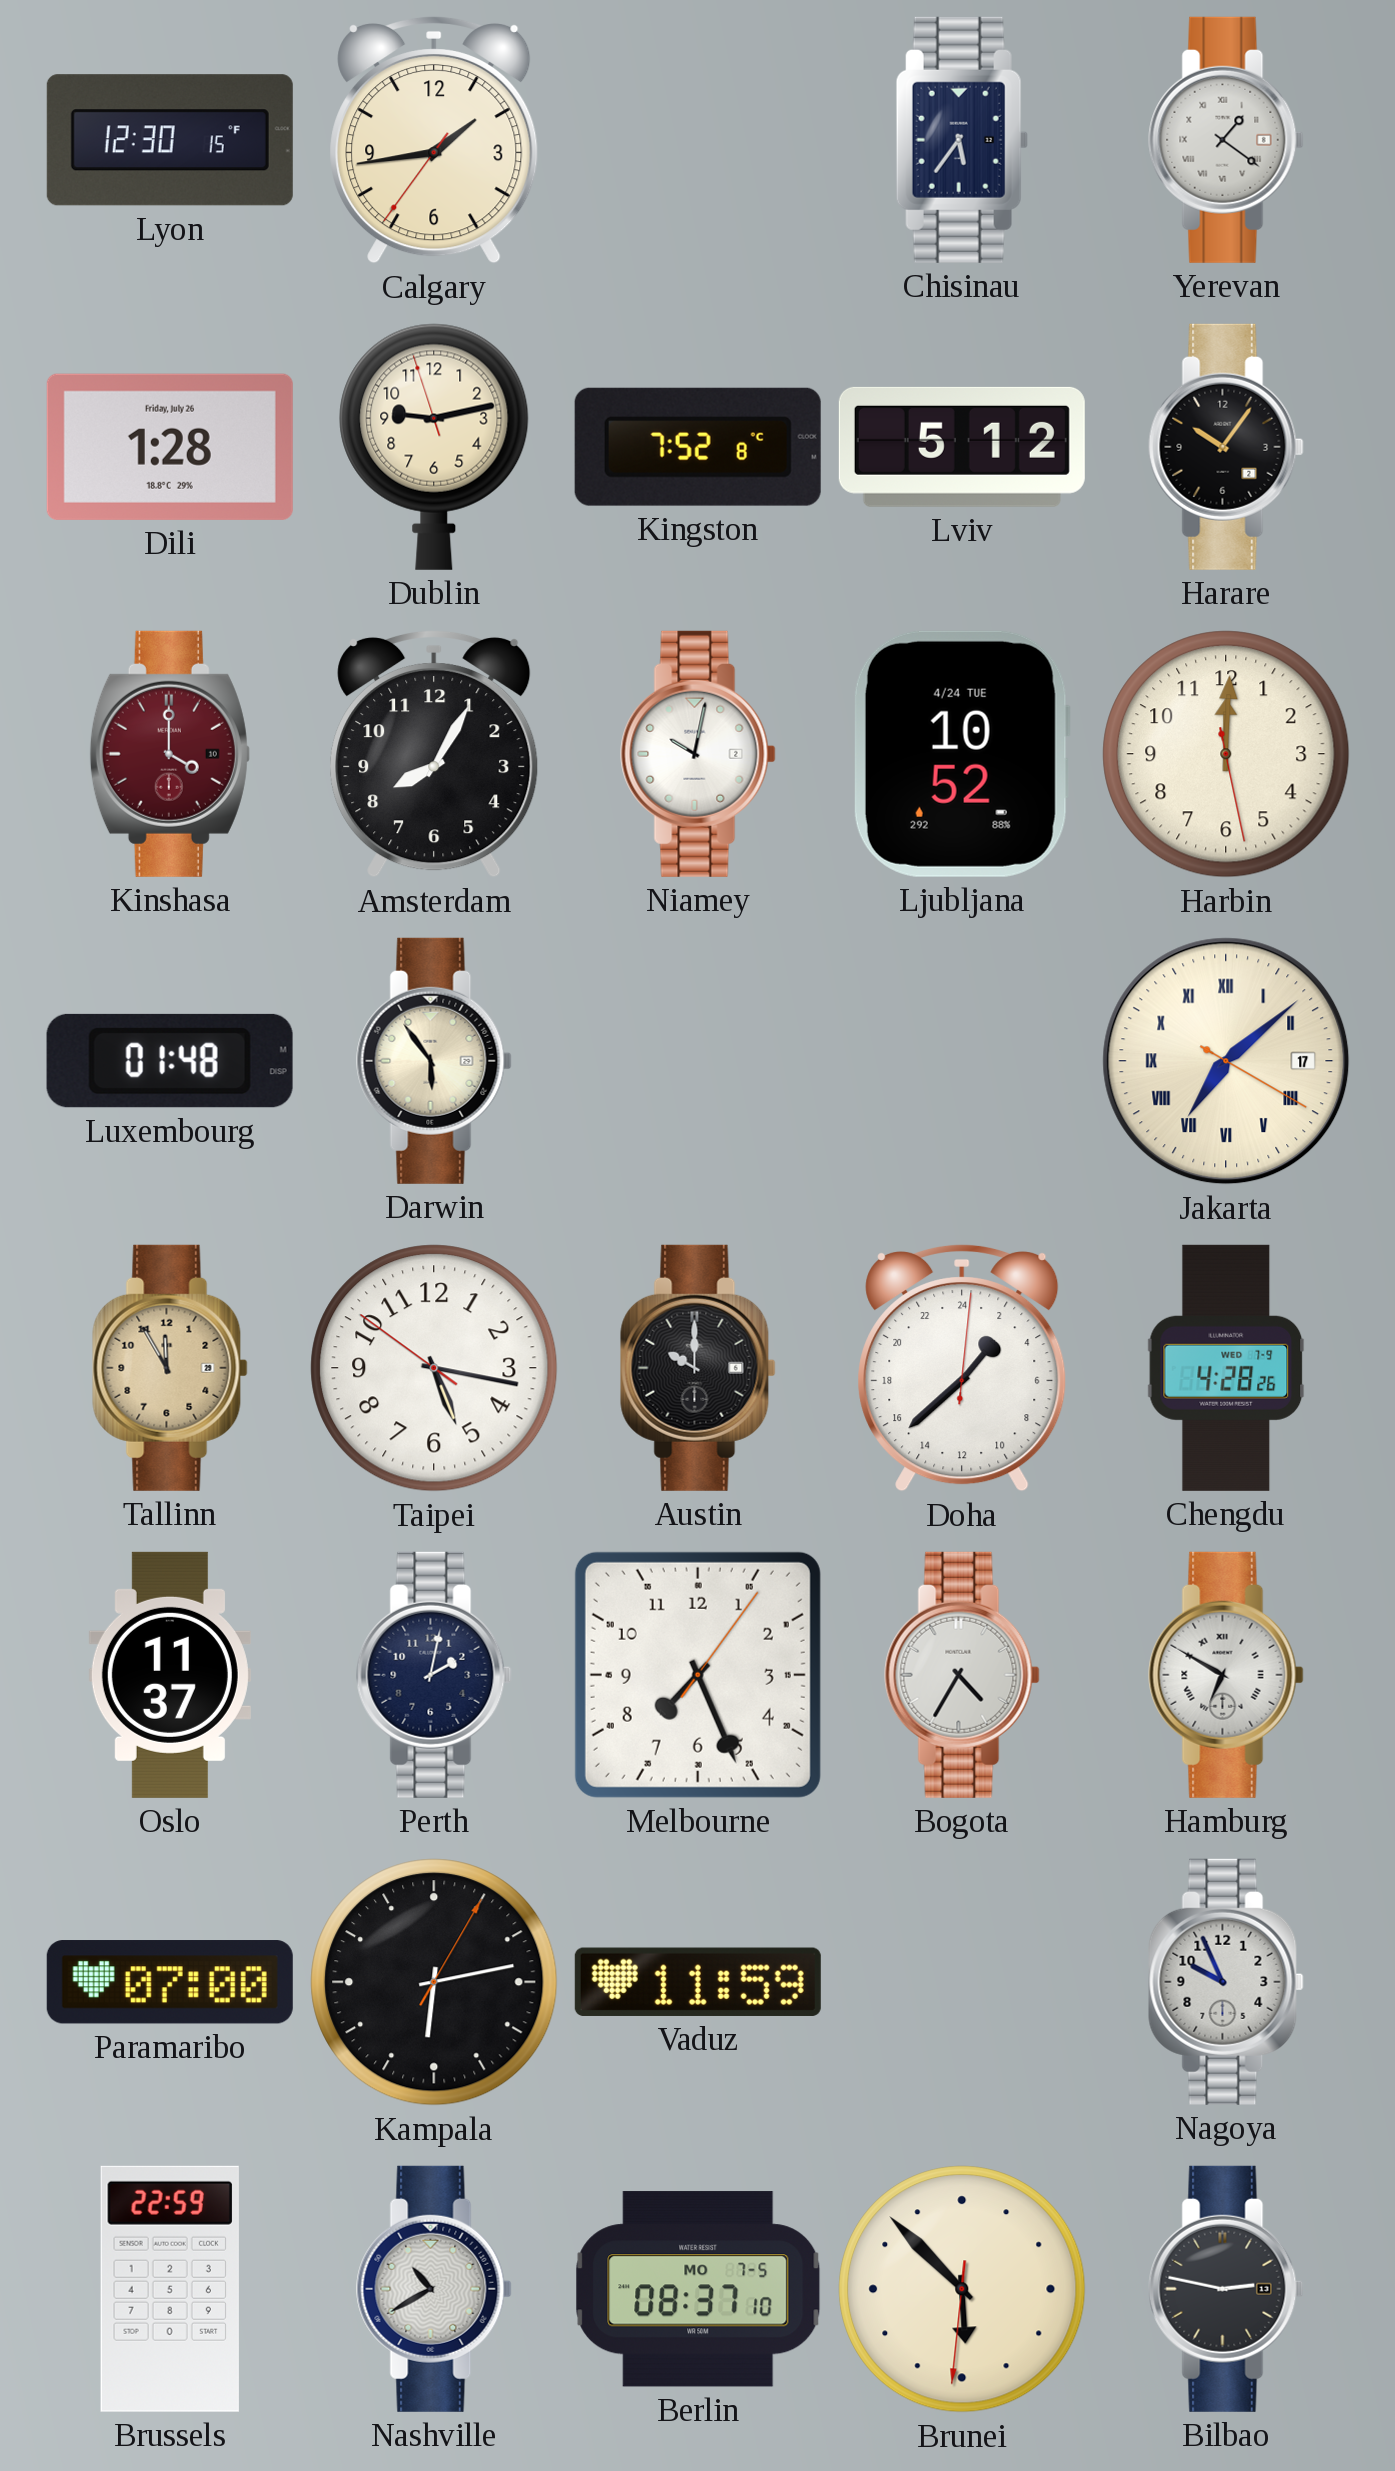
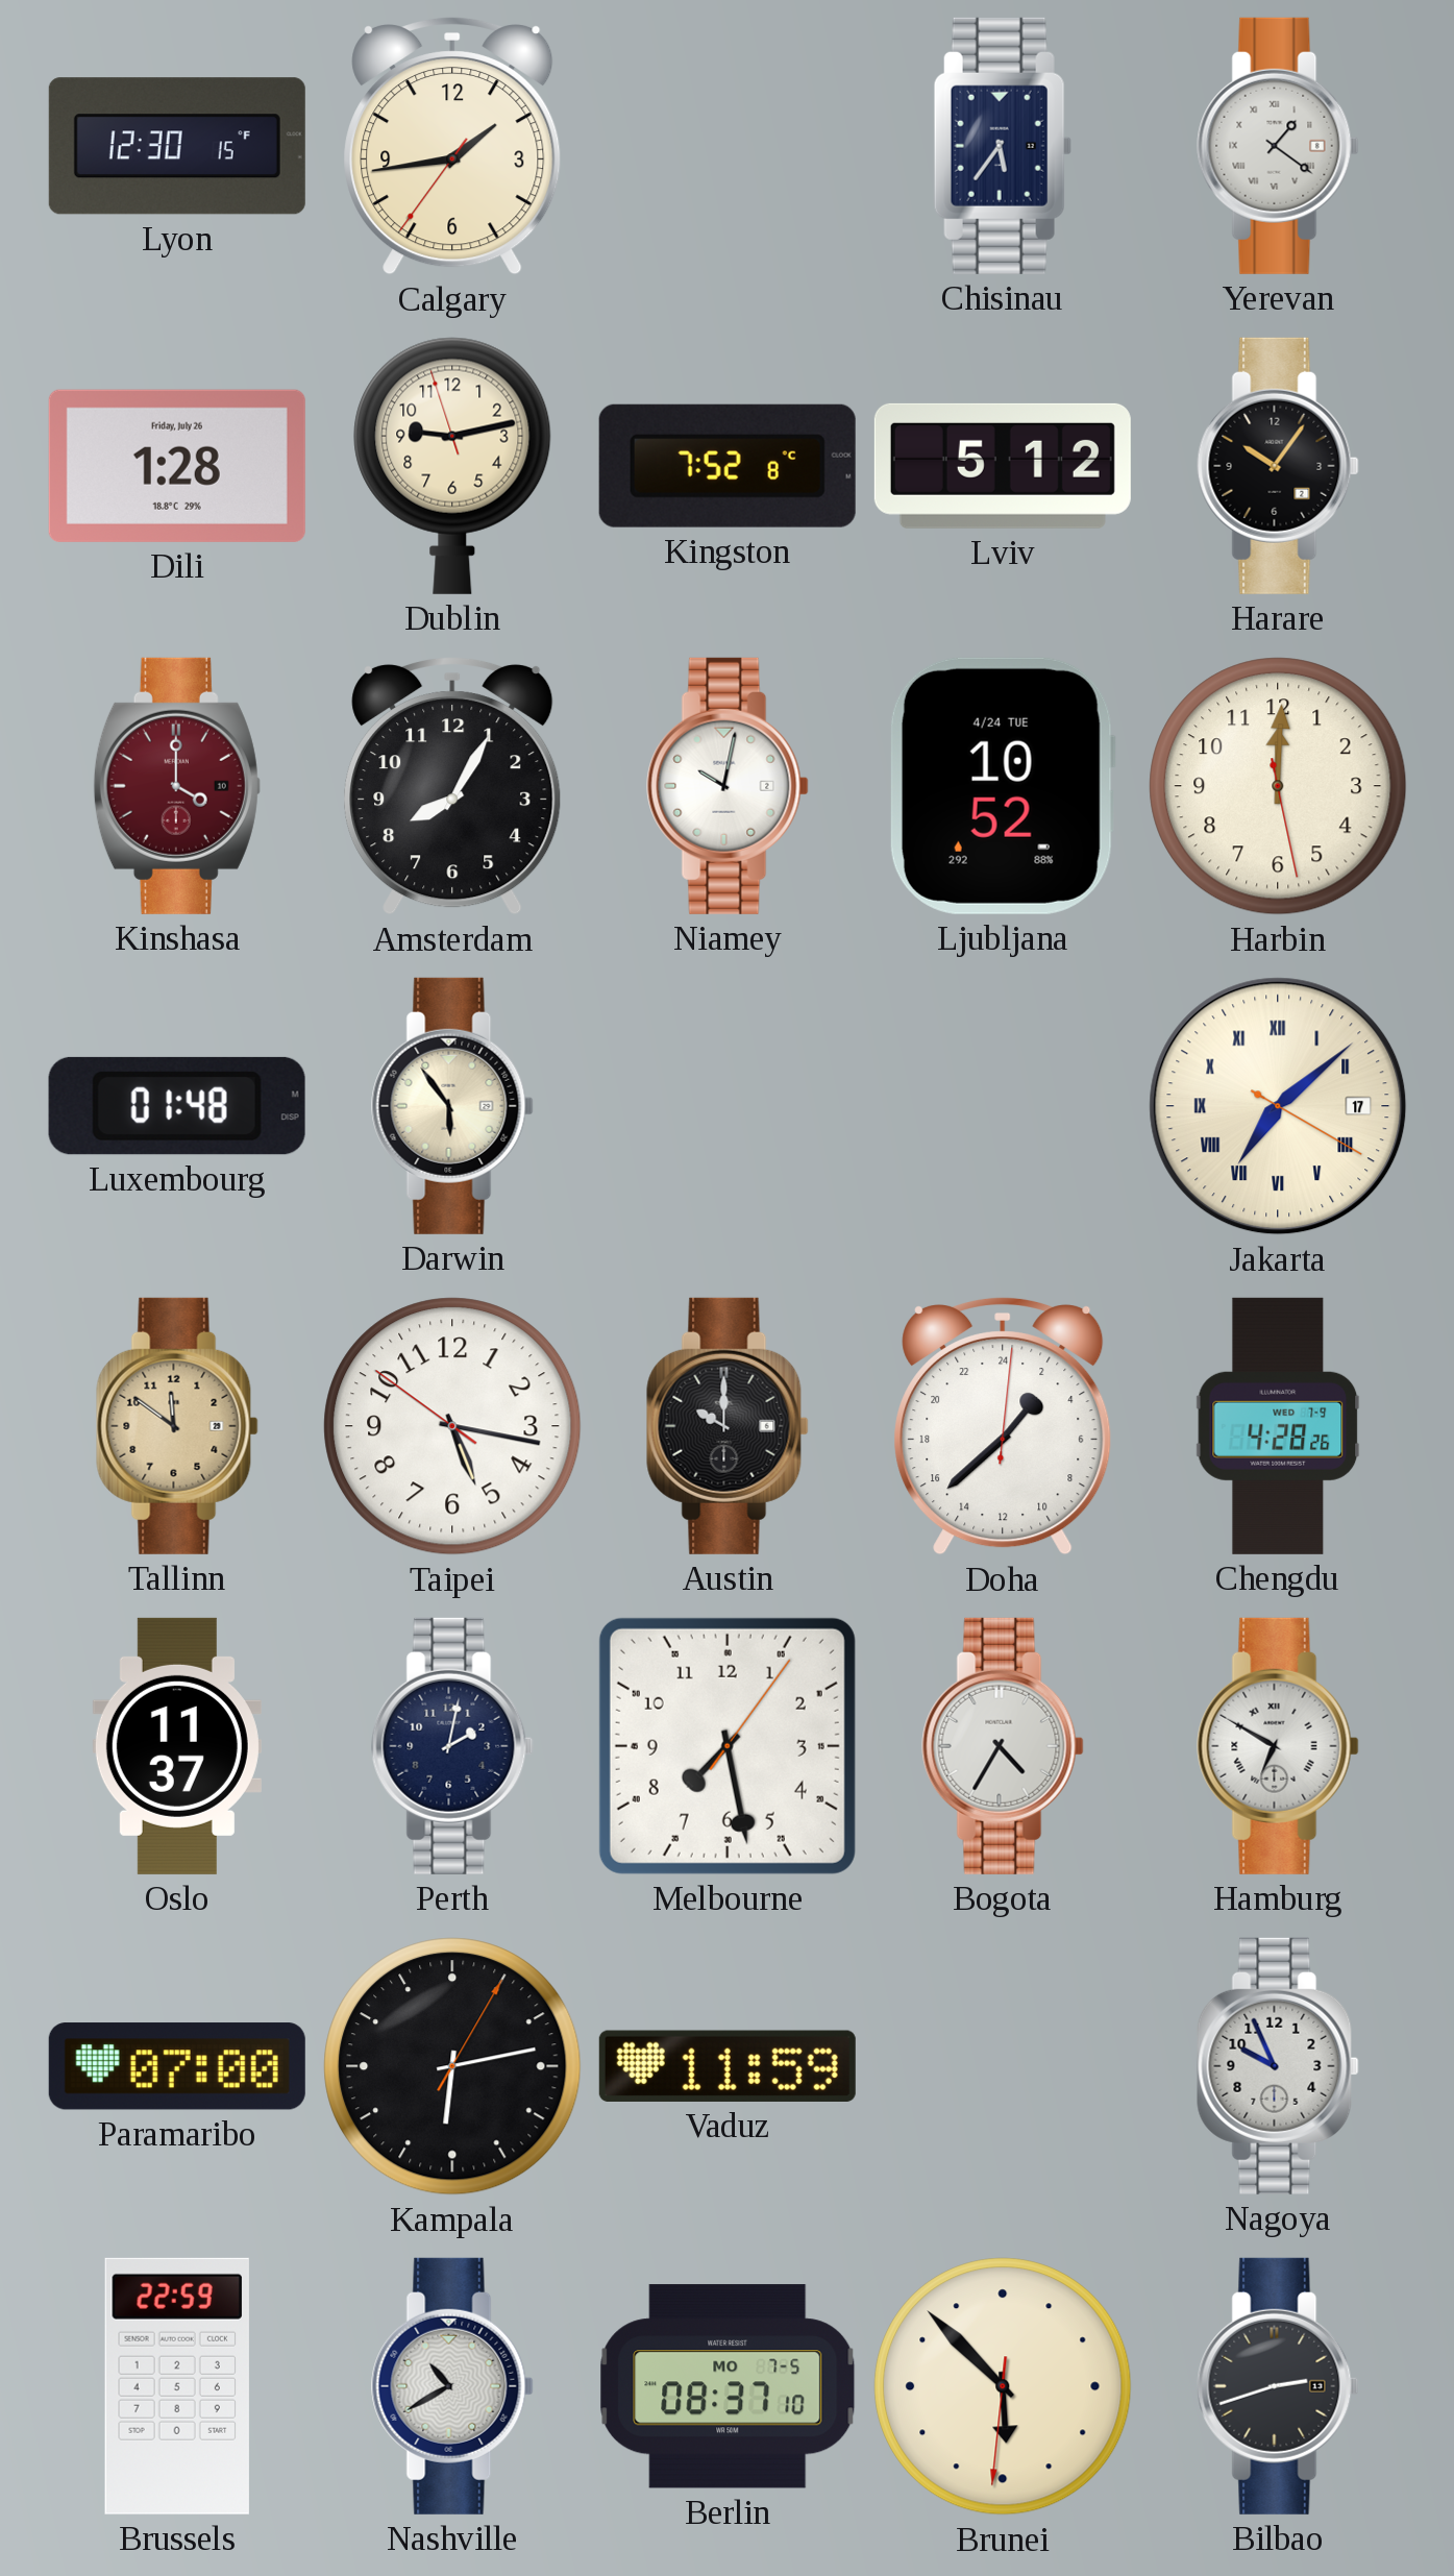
Tallinn: 11:55 -> 11:51
Melbourne: 7:26 -> 7:28
Bilbao: 2:47 -> 2:42
